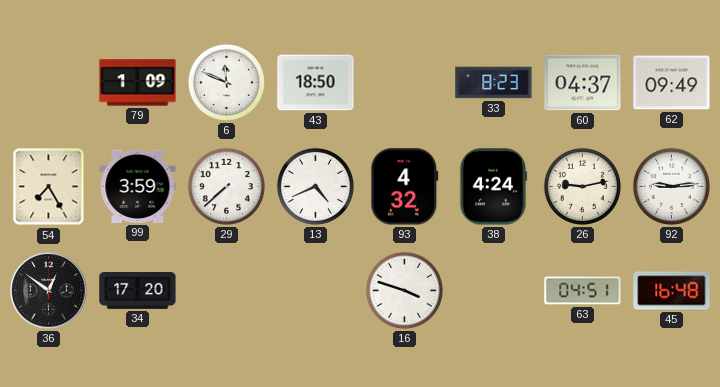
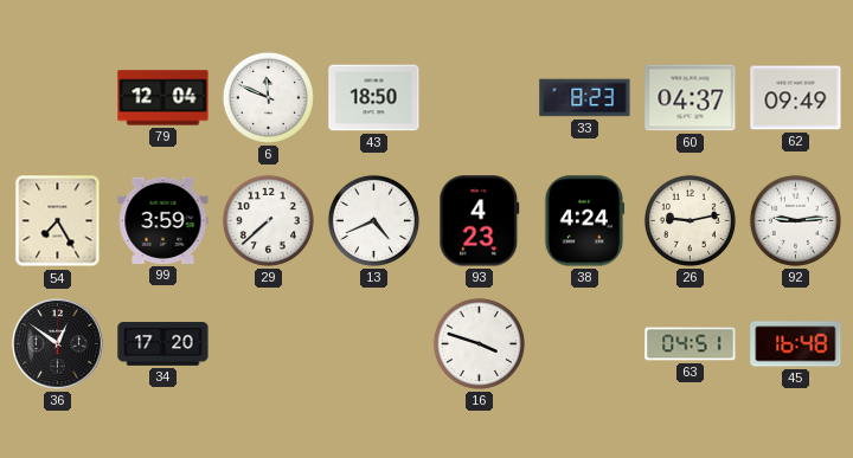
79: 1:09 -> 12:04
93: 4:32 -> 4:23
